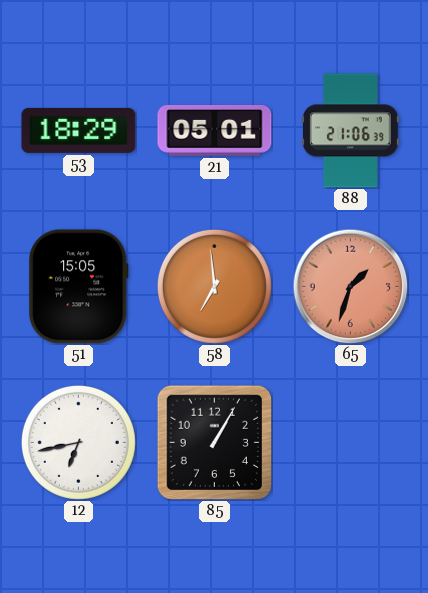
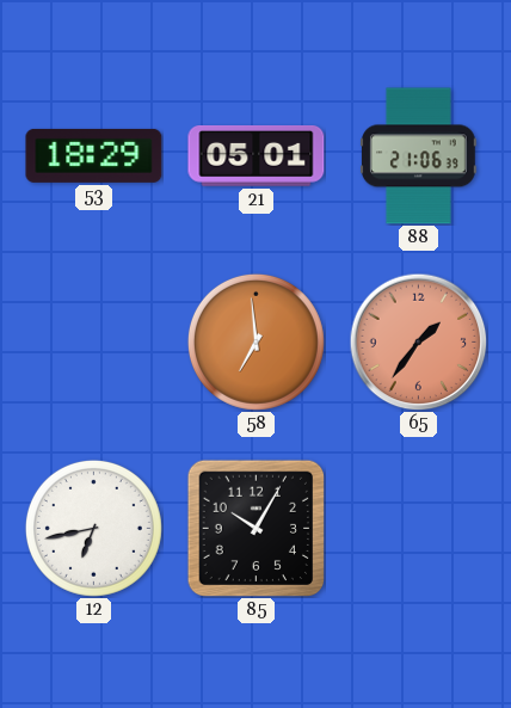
51: 15:05 -> none
65: 1:33 -> 1:36
85: 1:05 -> 10:05
